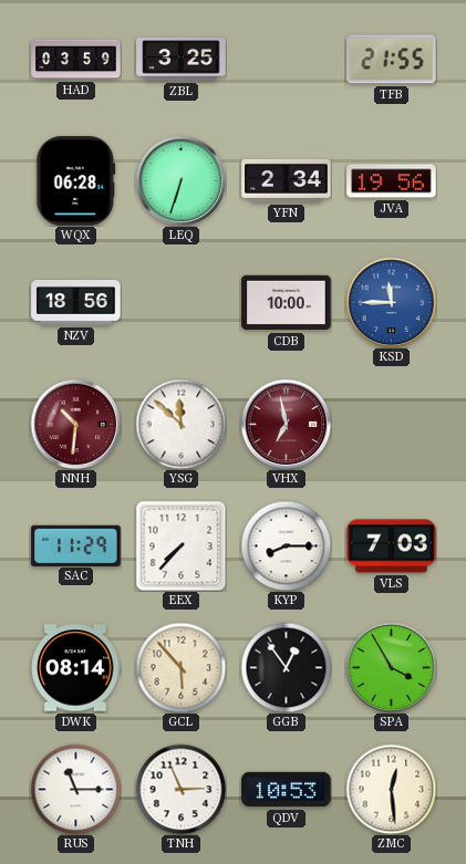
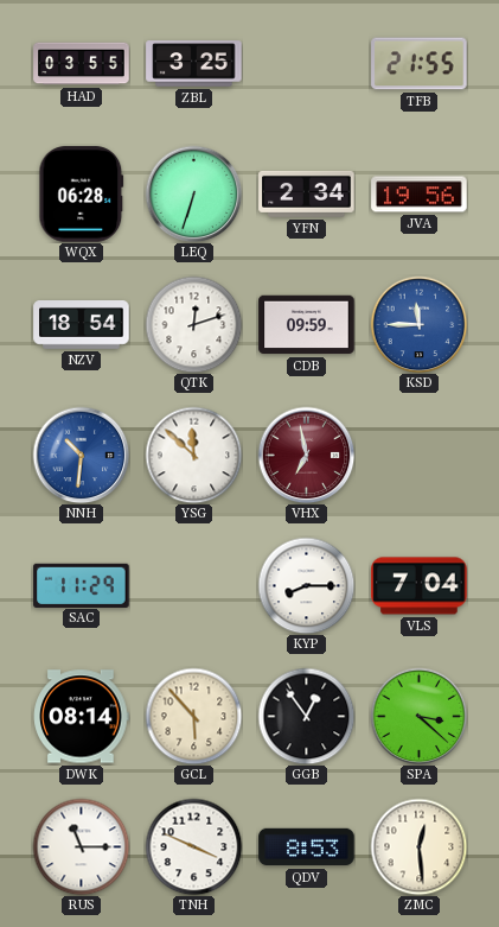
HAD: 03:59 -> 03:55
NZV: 18:56 -> 18:54
QTK: none -> 12:12
CDB: 10:00 -> 09:59
NNH dial: burgundy -> blue
EEX: 7:37 -> none
VLS: 7:03 -> 7:04
SPA: 3:55 -> 3:22
TNH: 2:56 -> 3:49
QDV: 10:53 -> 8:53
